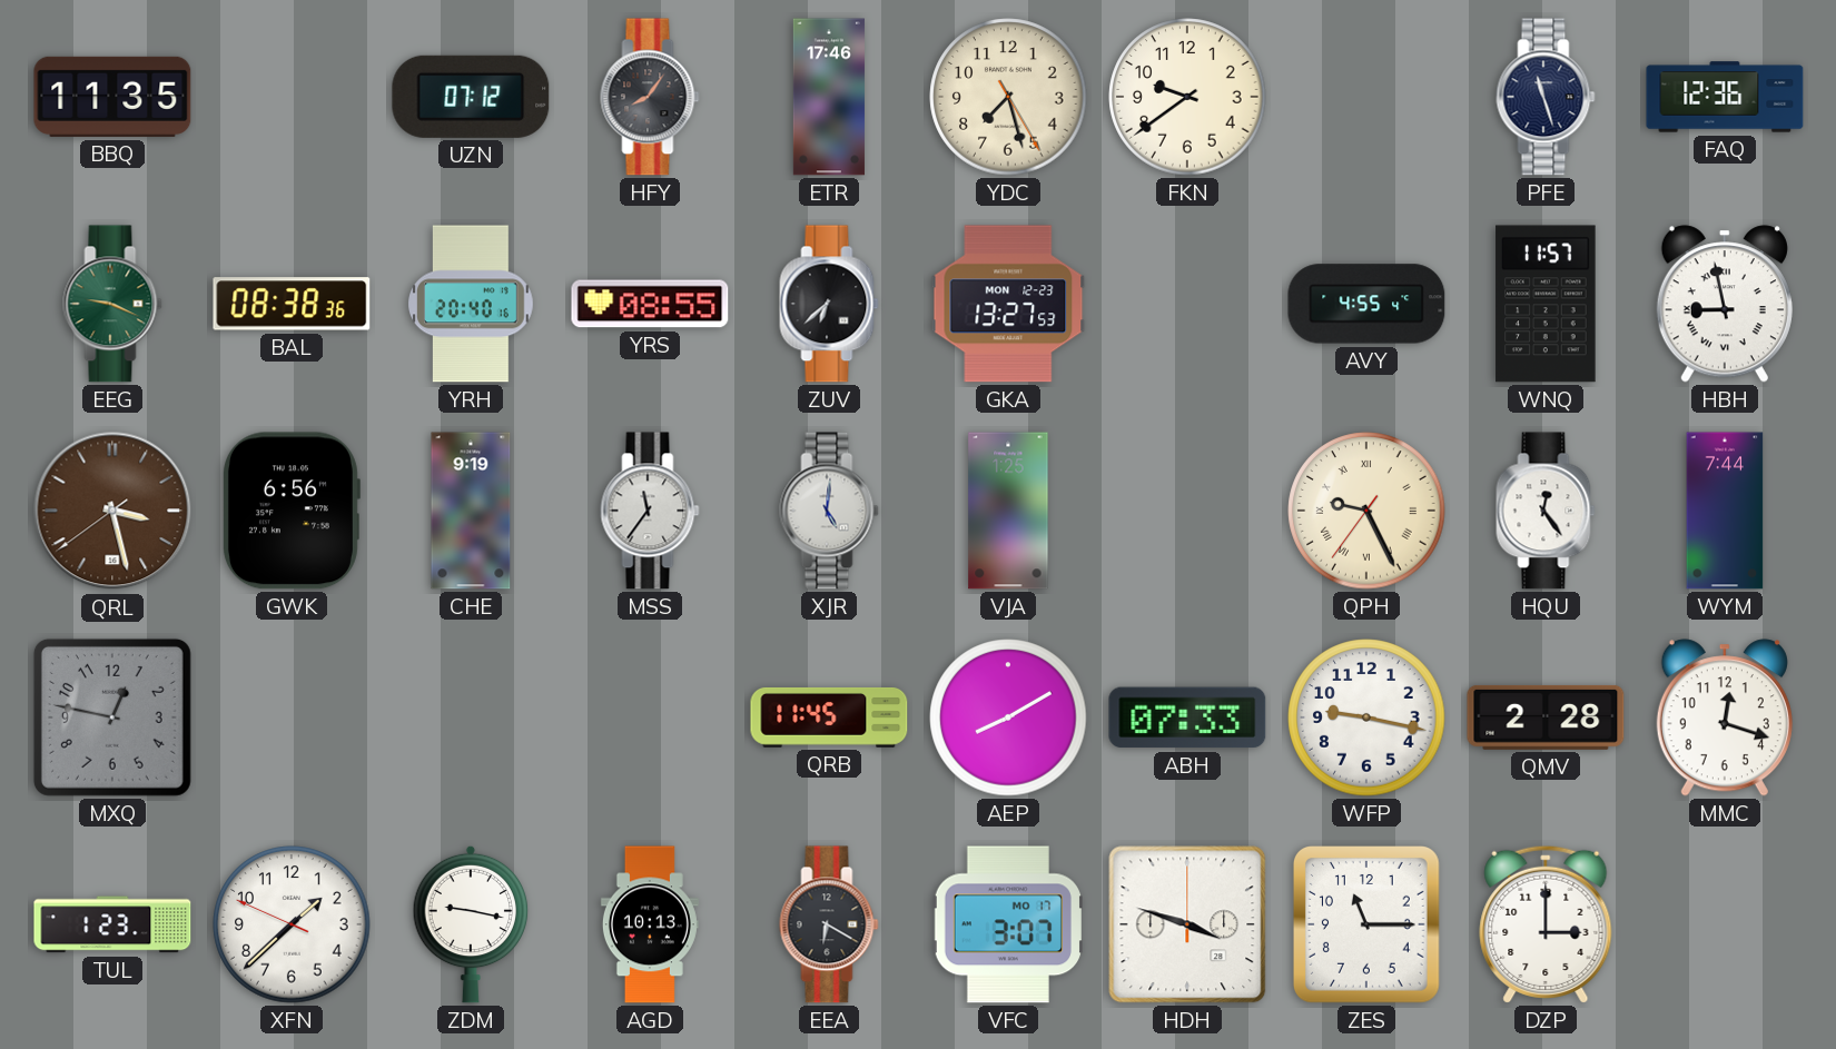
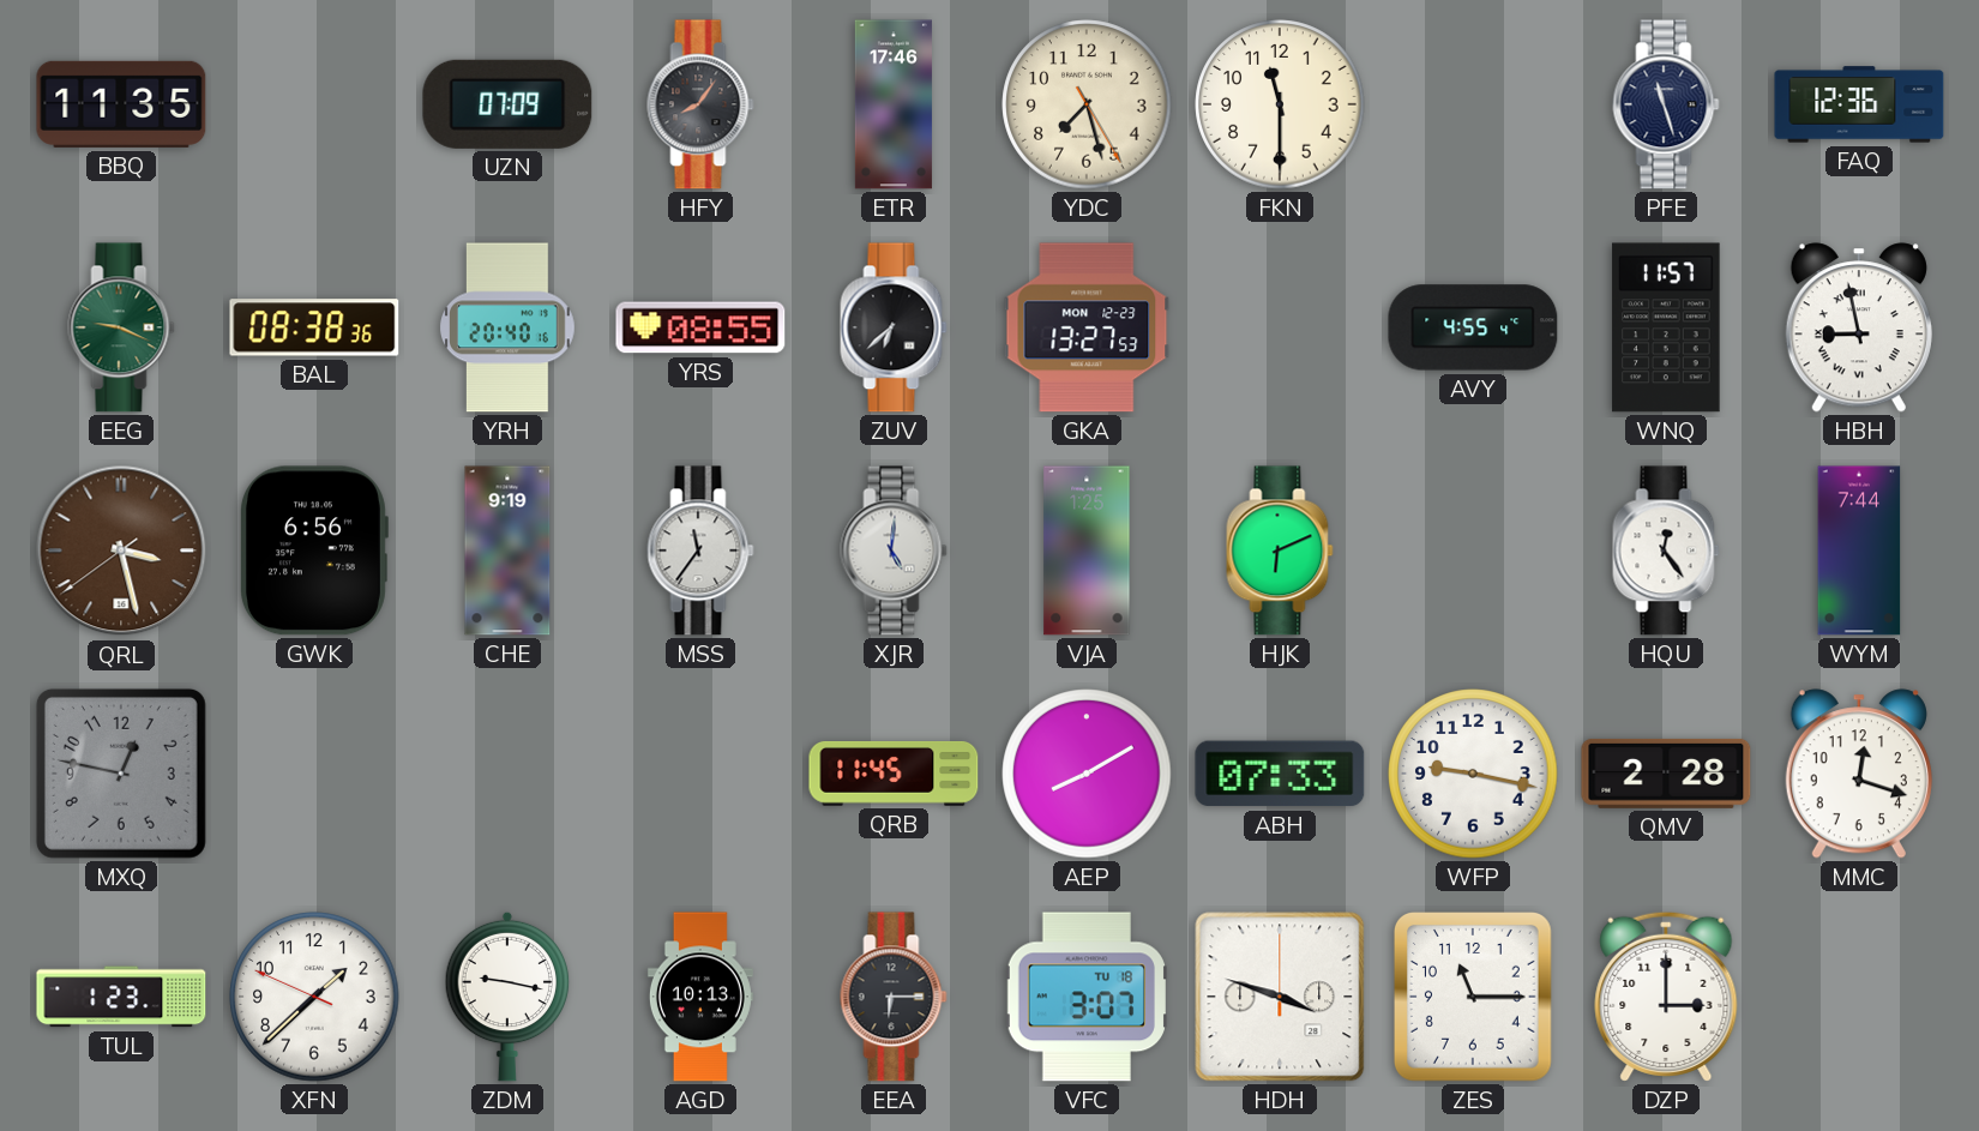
UZN: 07:12 -> 07:09
FKN: 9:39 -> 11:30
HJK: none -> 6:11
QPH: 9:25 -> none
EEA: 6:20 -> 6:15
VFC date: MO 17 -> TU 18
